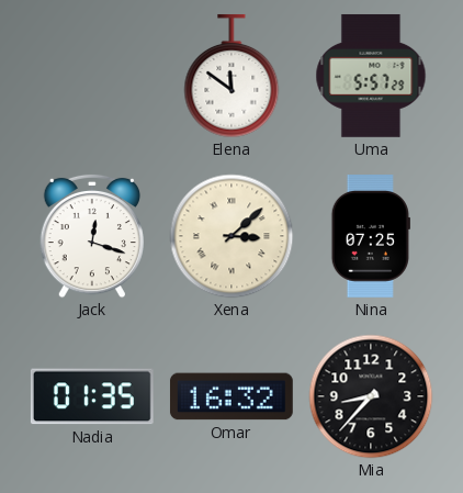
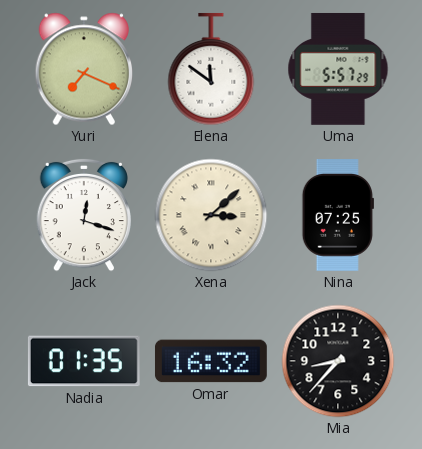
Yuri: none -> 7:19
